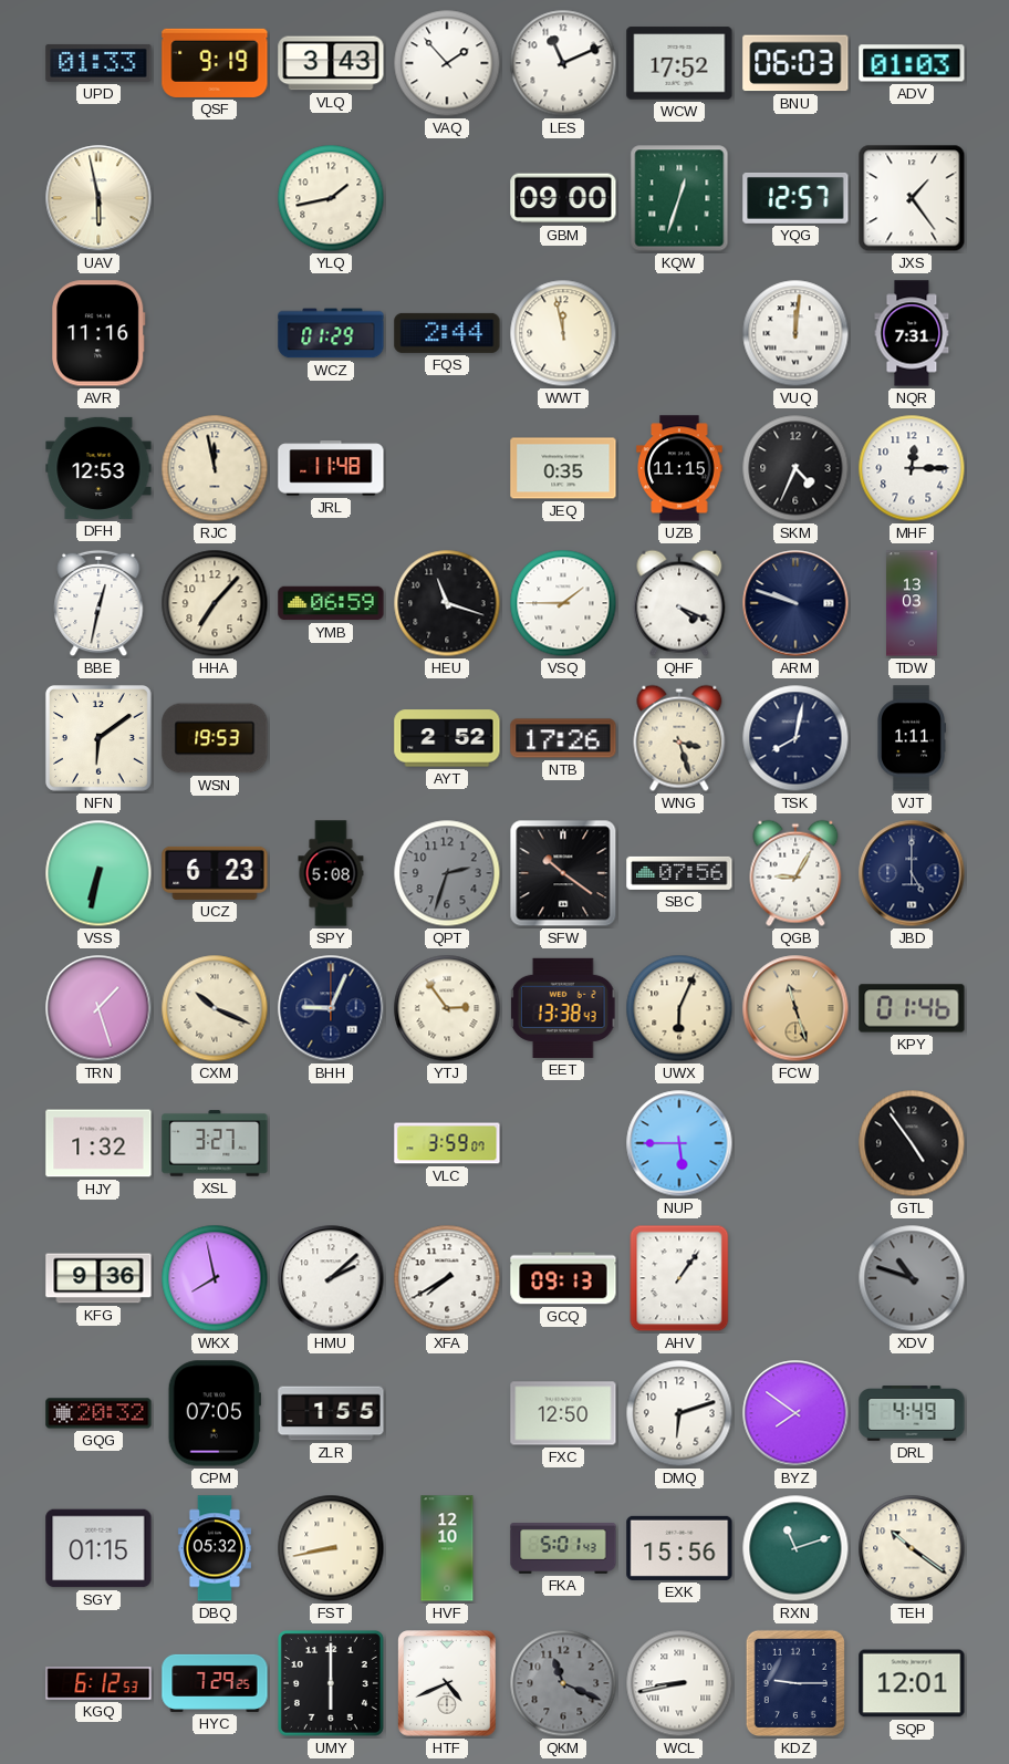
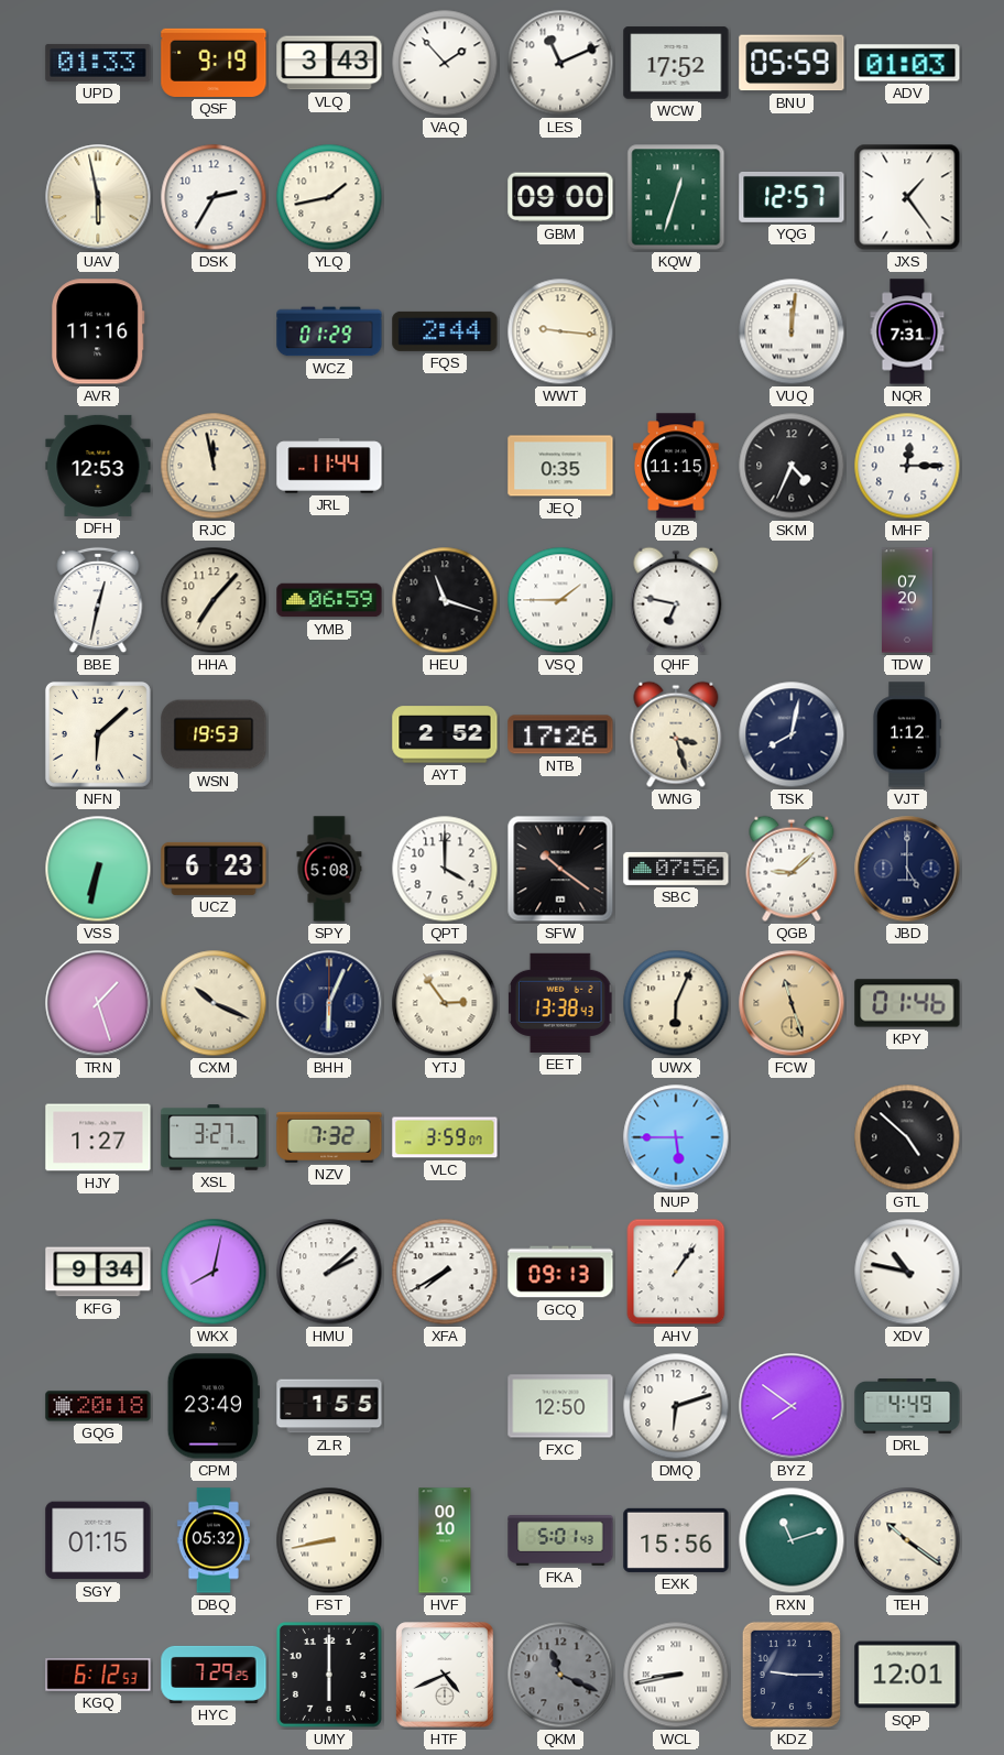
BNU: 06:03 -> 05:59
DSK: none -> 2:35
WWT: 11:58 -> 9:16
JRL: 11:48 -> 11:44
QHF: 4:19 -> 6:47
ARM: 9:48 -> none
TDW: 13:03 -> 07:20
NFN: 6:09 -> 6:08
VJT: 1:11 -> 1:12
QPT: 2:33 -> 4:00
QPT dial: grey -> white
QGB: 9:05 -> 9:08
BHH: 9:04 -> 6:04
HJY: 1:32 -> 1:27
NZV: none -> 7:32
GTL: 4:54 -> 4:52
KFG: 9:36 -> 9:34
WKX: 7:58 -> 8:02
XDV: 10:48 -> 10:47
XDV dial: grey -> white
GQG: 20:32 -> 20:18
CPM: 07:05 -> 23:49
HVF: 12:10 -> 00:10
